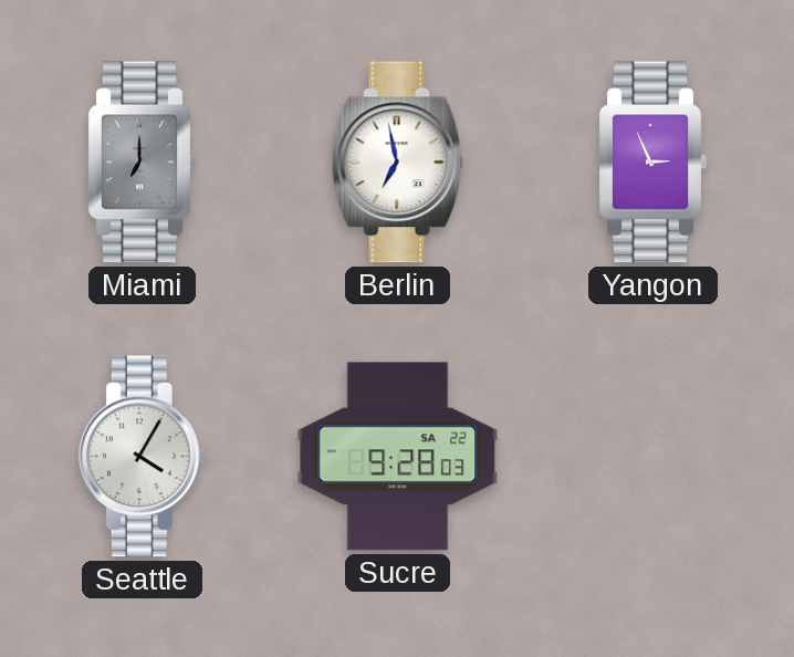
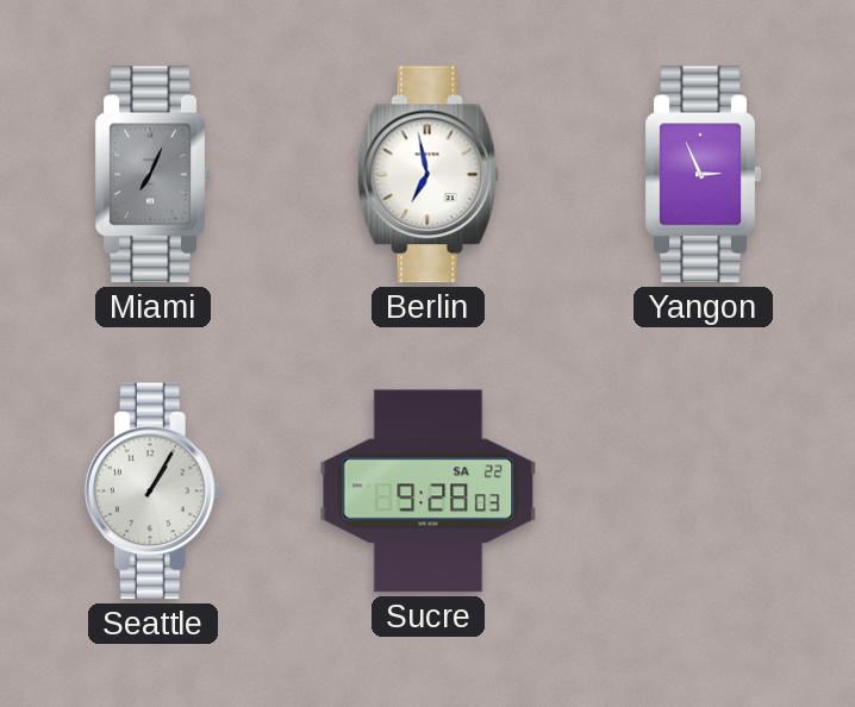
Miami: 7:00 -> 7:04
Seattle: 4:05 -> 1:05
